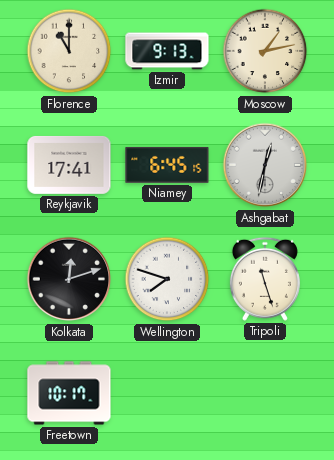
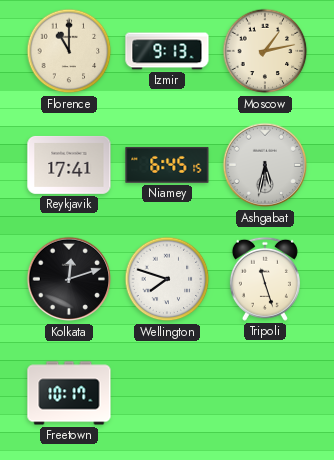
Ashgabat: 12:32 -> 5:32
